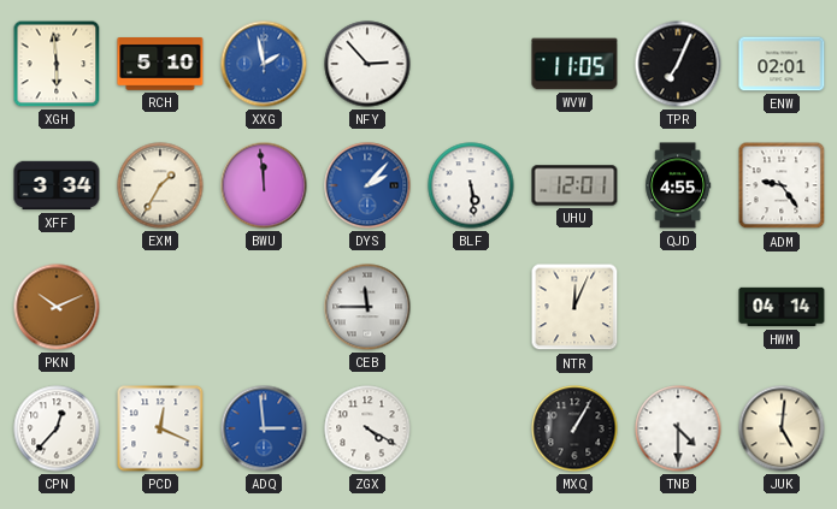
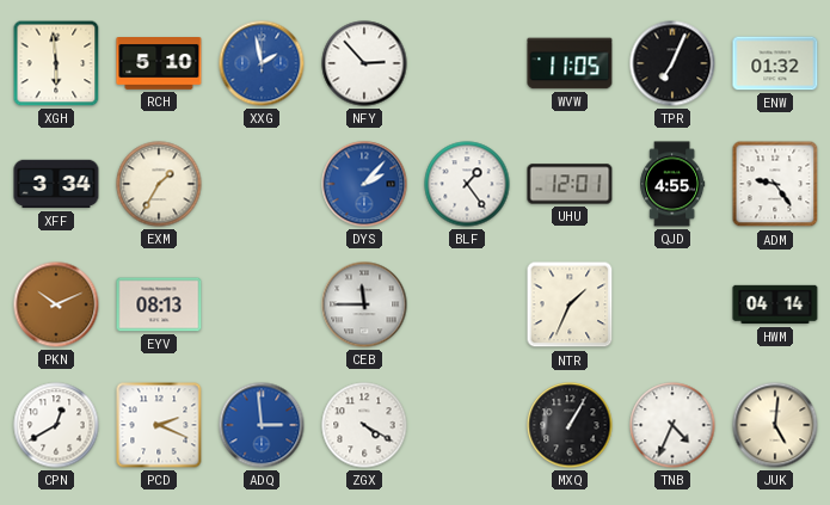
ENW: 02:01 -> 01:32
BWU: 11:59 -> none
BLF: 5:29 -> 1:24
EYV: none -> 08:13
NTR: 12:04 -> 1:34
CPN: 12:37 -> 12:40
PCD: 12:19 -> 2:19
TNB: 4:30 -> 4:34
